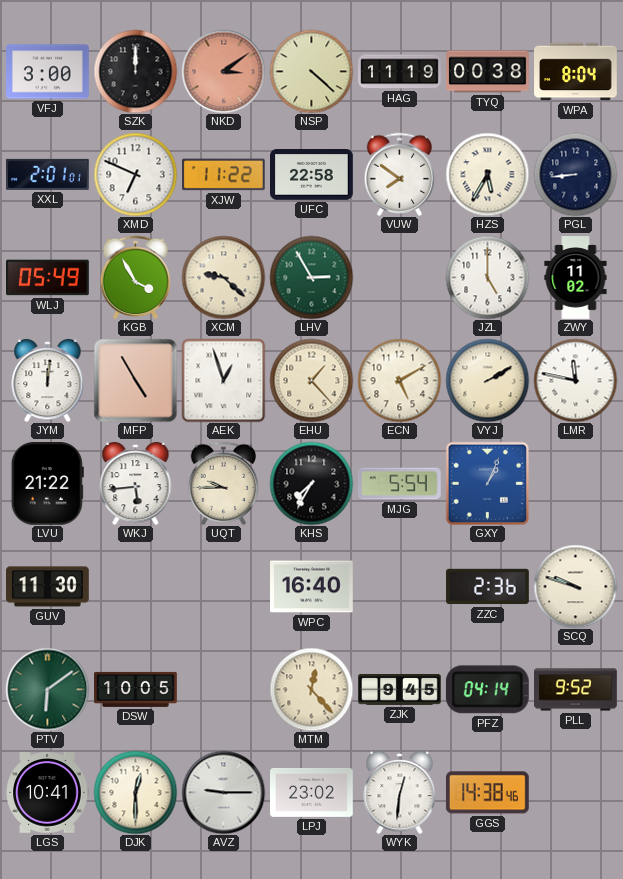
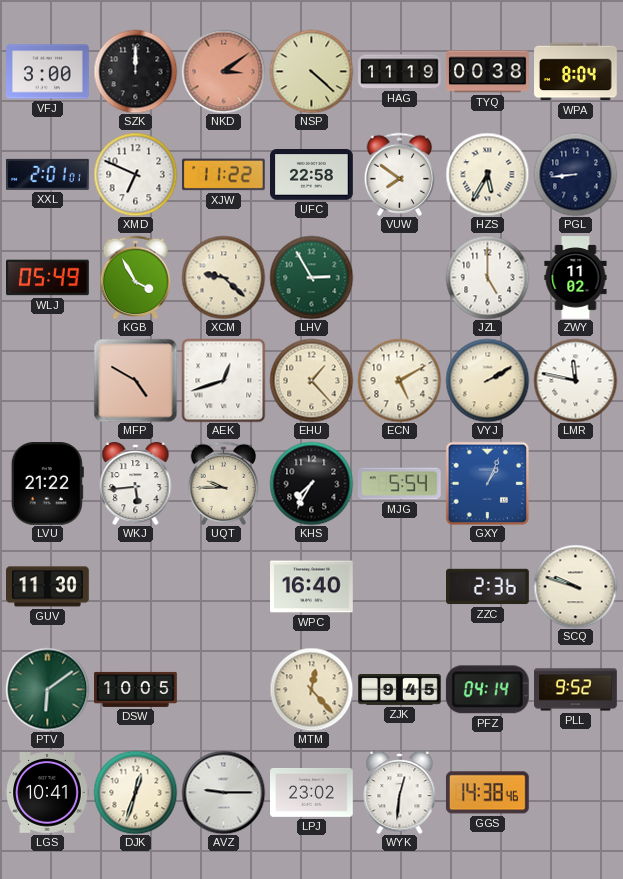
JYM: 12:01 -> none
MFP: 4:55 -> 4:50
AEK: 12:57 -> 12:42
DJK: 12:30 -> 12:33
